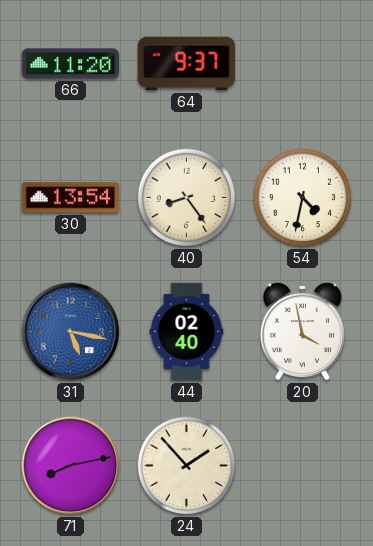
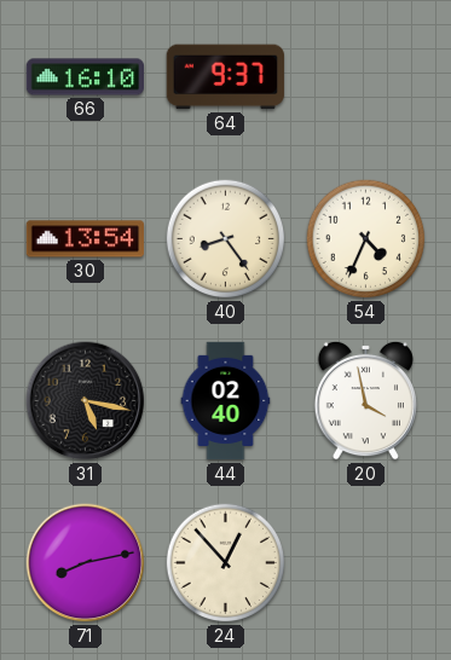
66: 11:20 -> 16:10
54: 4:32 -> 4:34
31 dial: blue -> black
24: 1:53 -> 12:53
